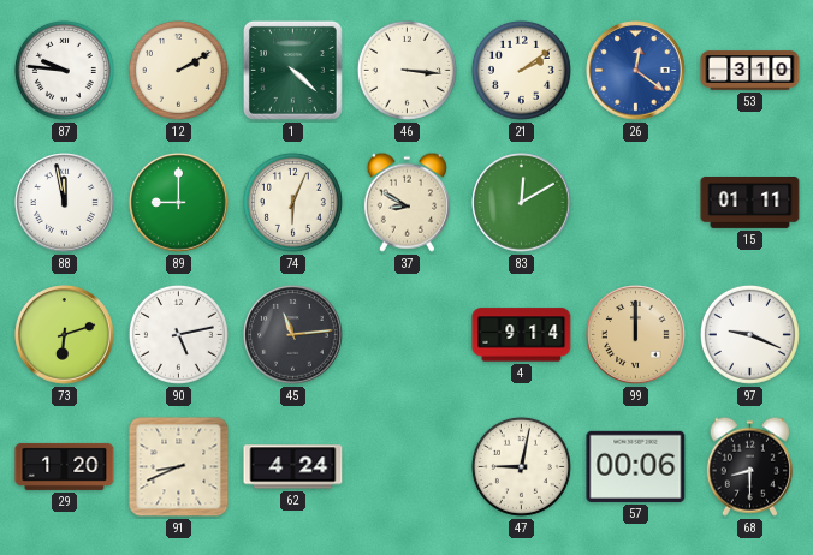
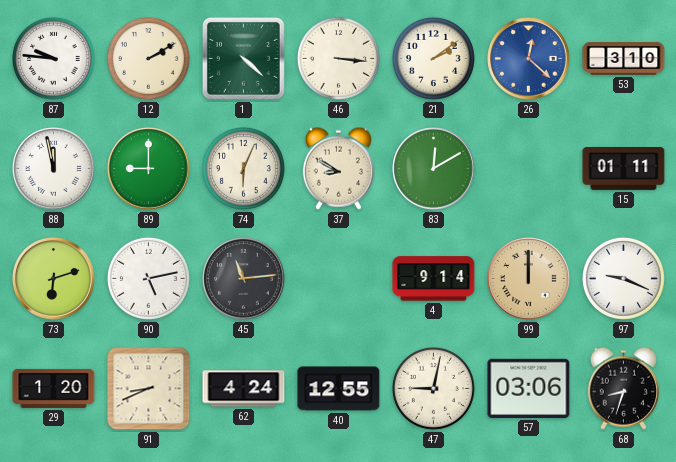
26: 12:21 -> 12:22
40: none -> 12:55
57: 00:06 -> 03:06
68: 8:30 -> 8:33
